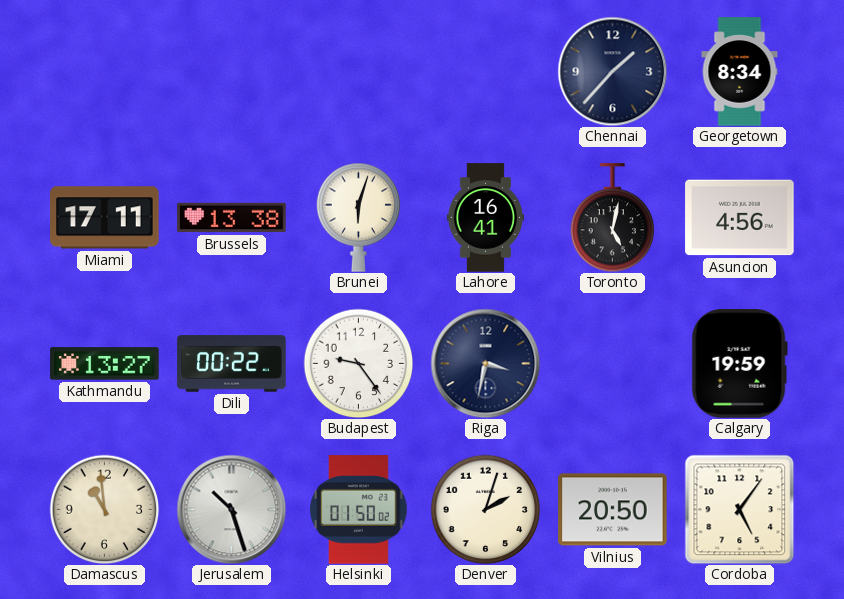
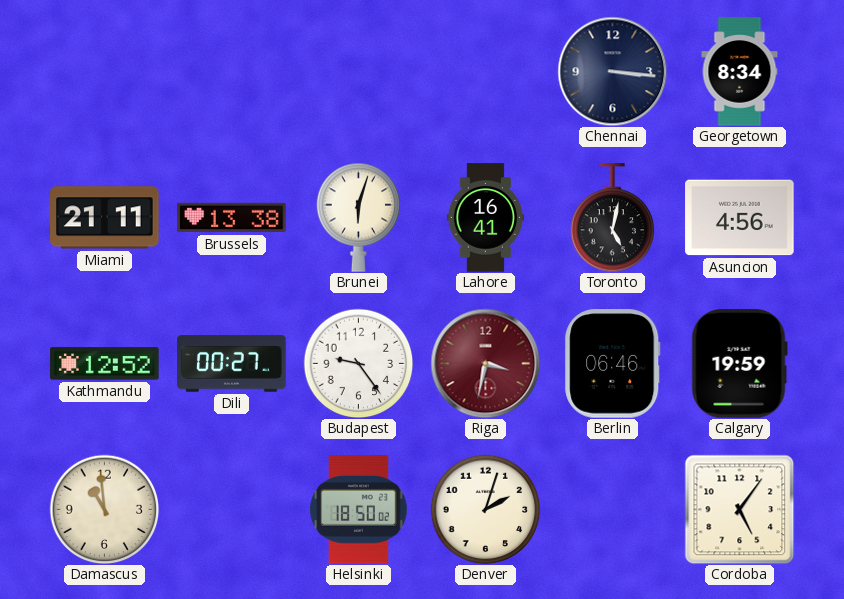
Chennai: 1:37 -> 3:16
Miami: 17:11 -> 21:11
Kathmandu: 13:27 -> 12:52
Dili: 00:22 -> 00:27
Riga dial: navy -> burgundy
Berlin: none -> 06:46
Jerusalem: 10:27 -> none
Helsinki: 01:50 -> 18:50
Vilnius: 20:50 -> none
